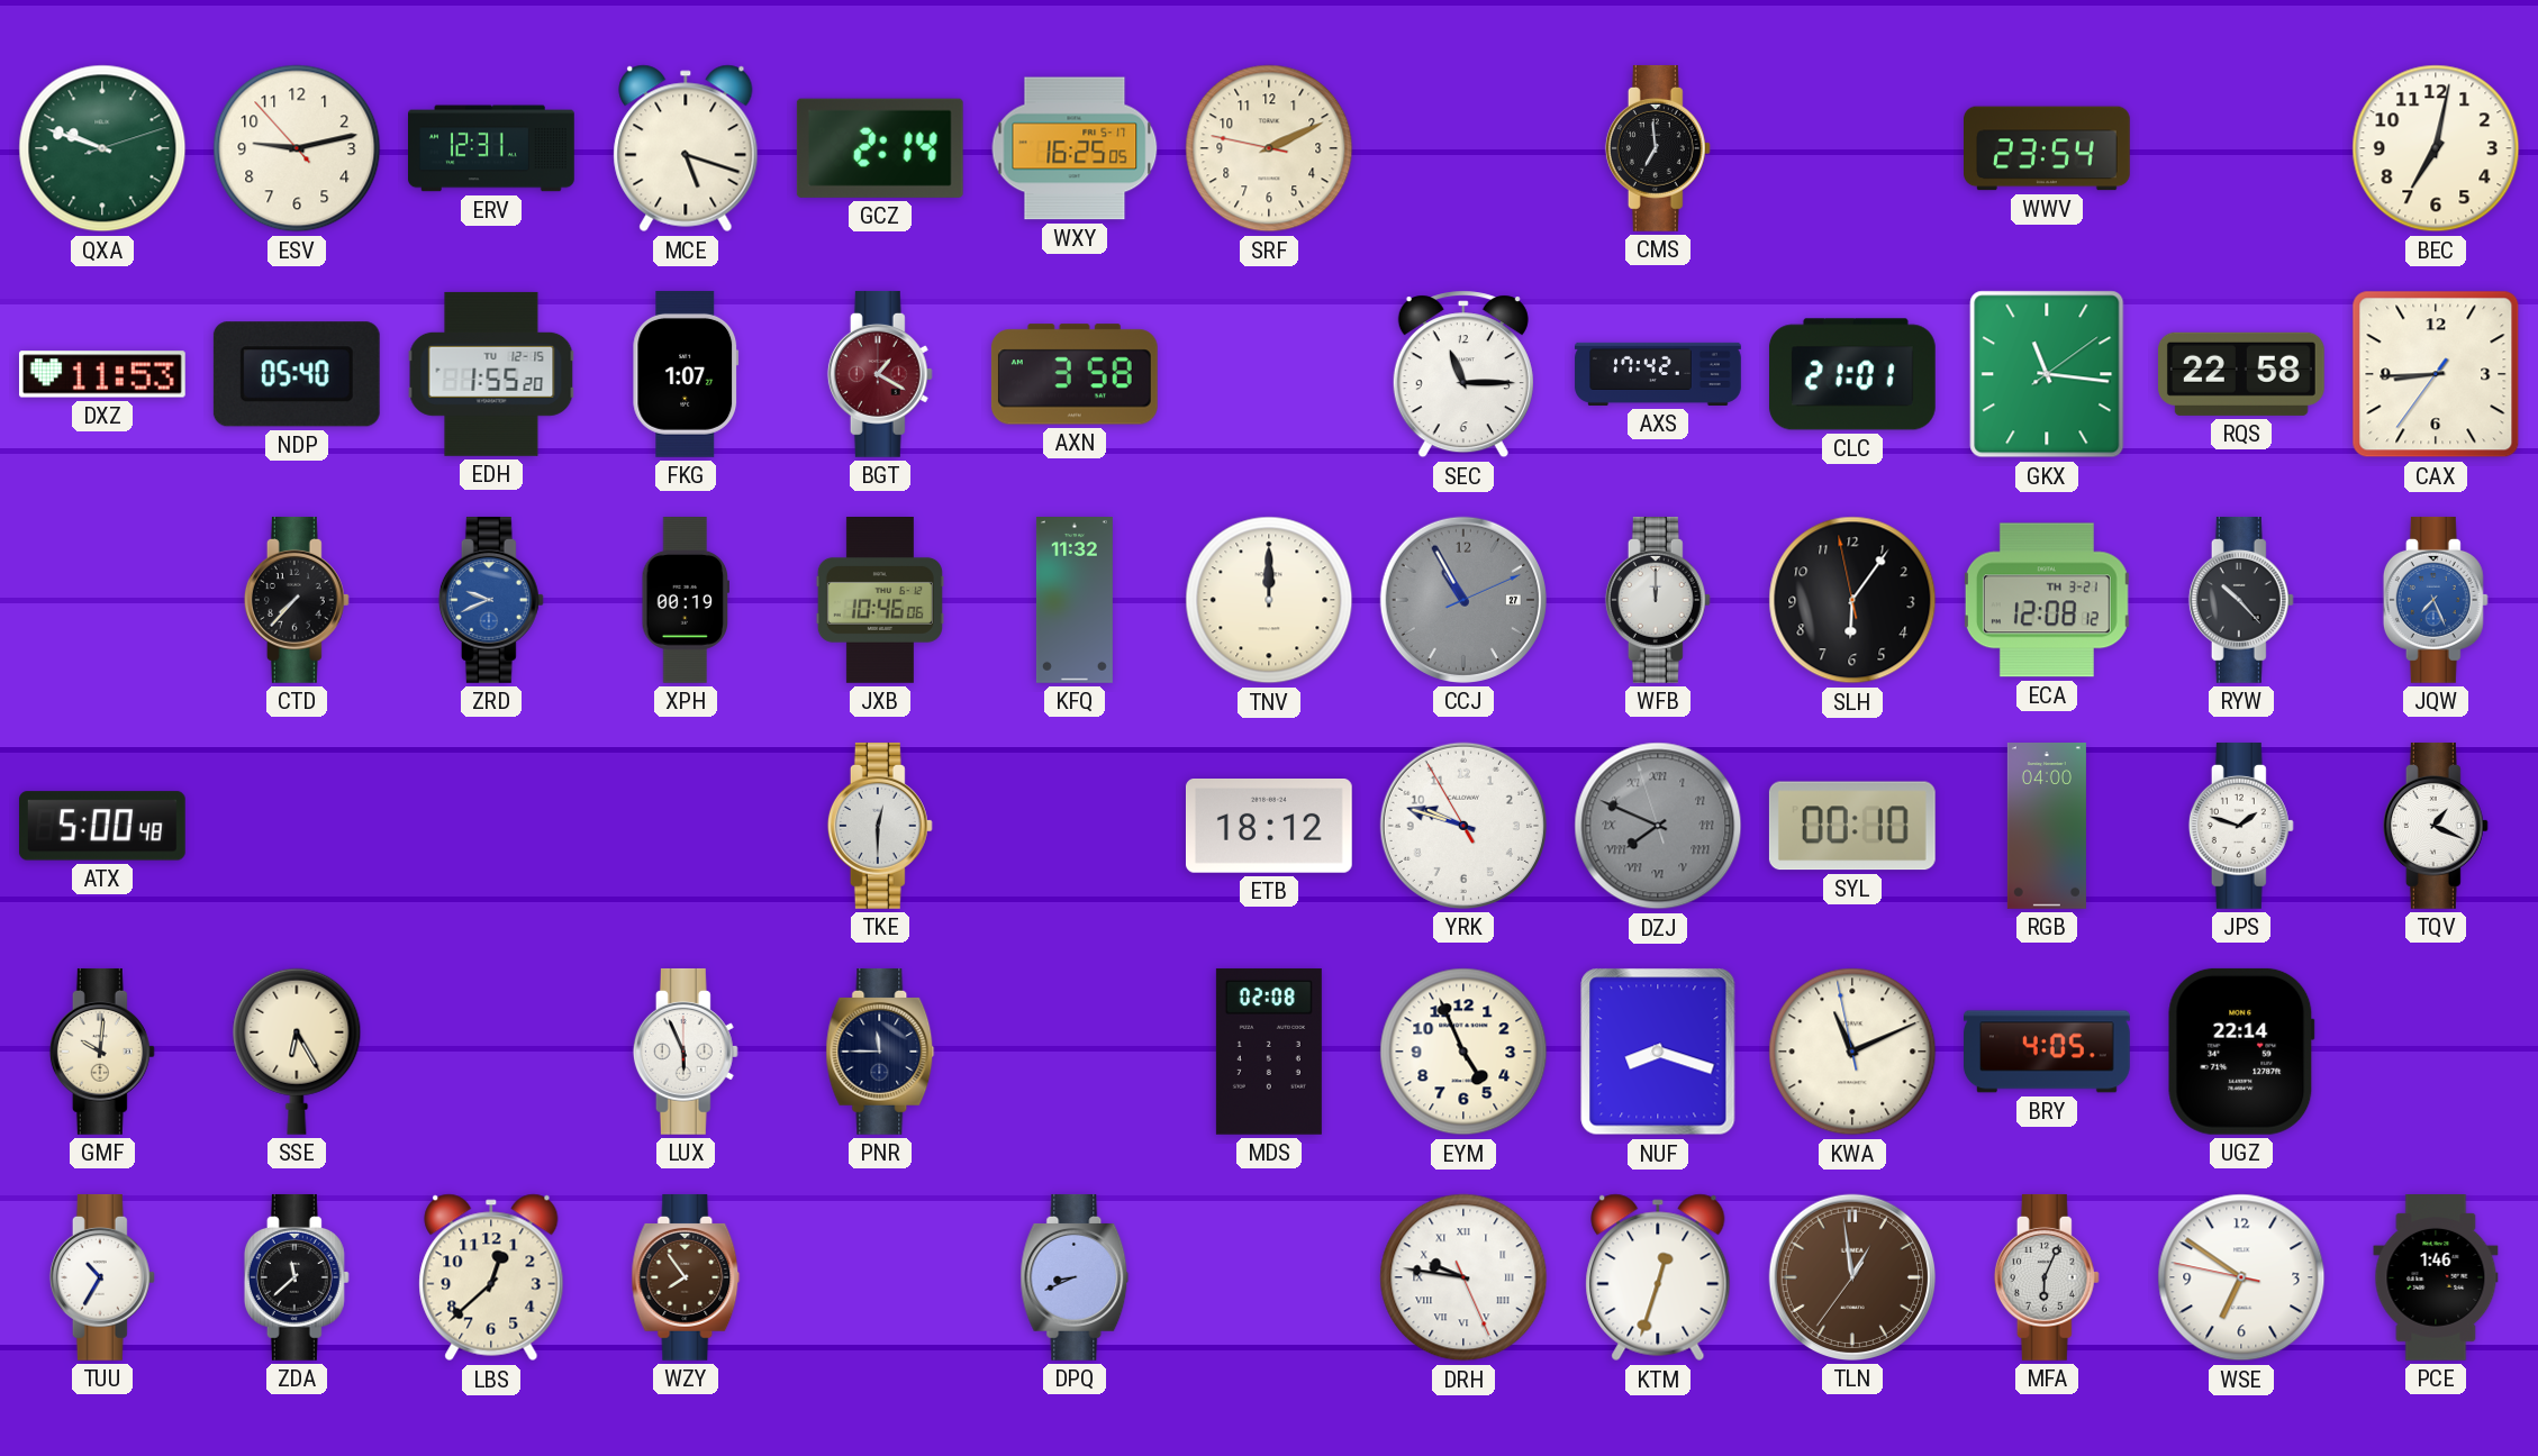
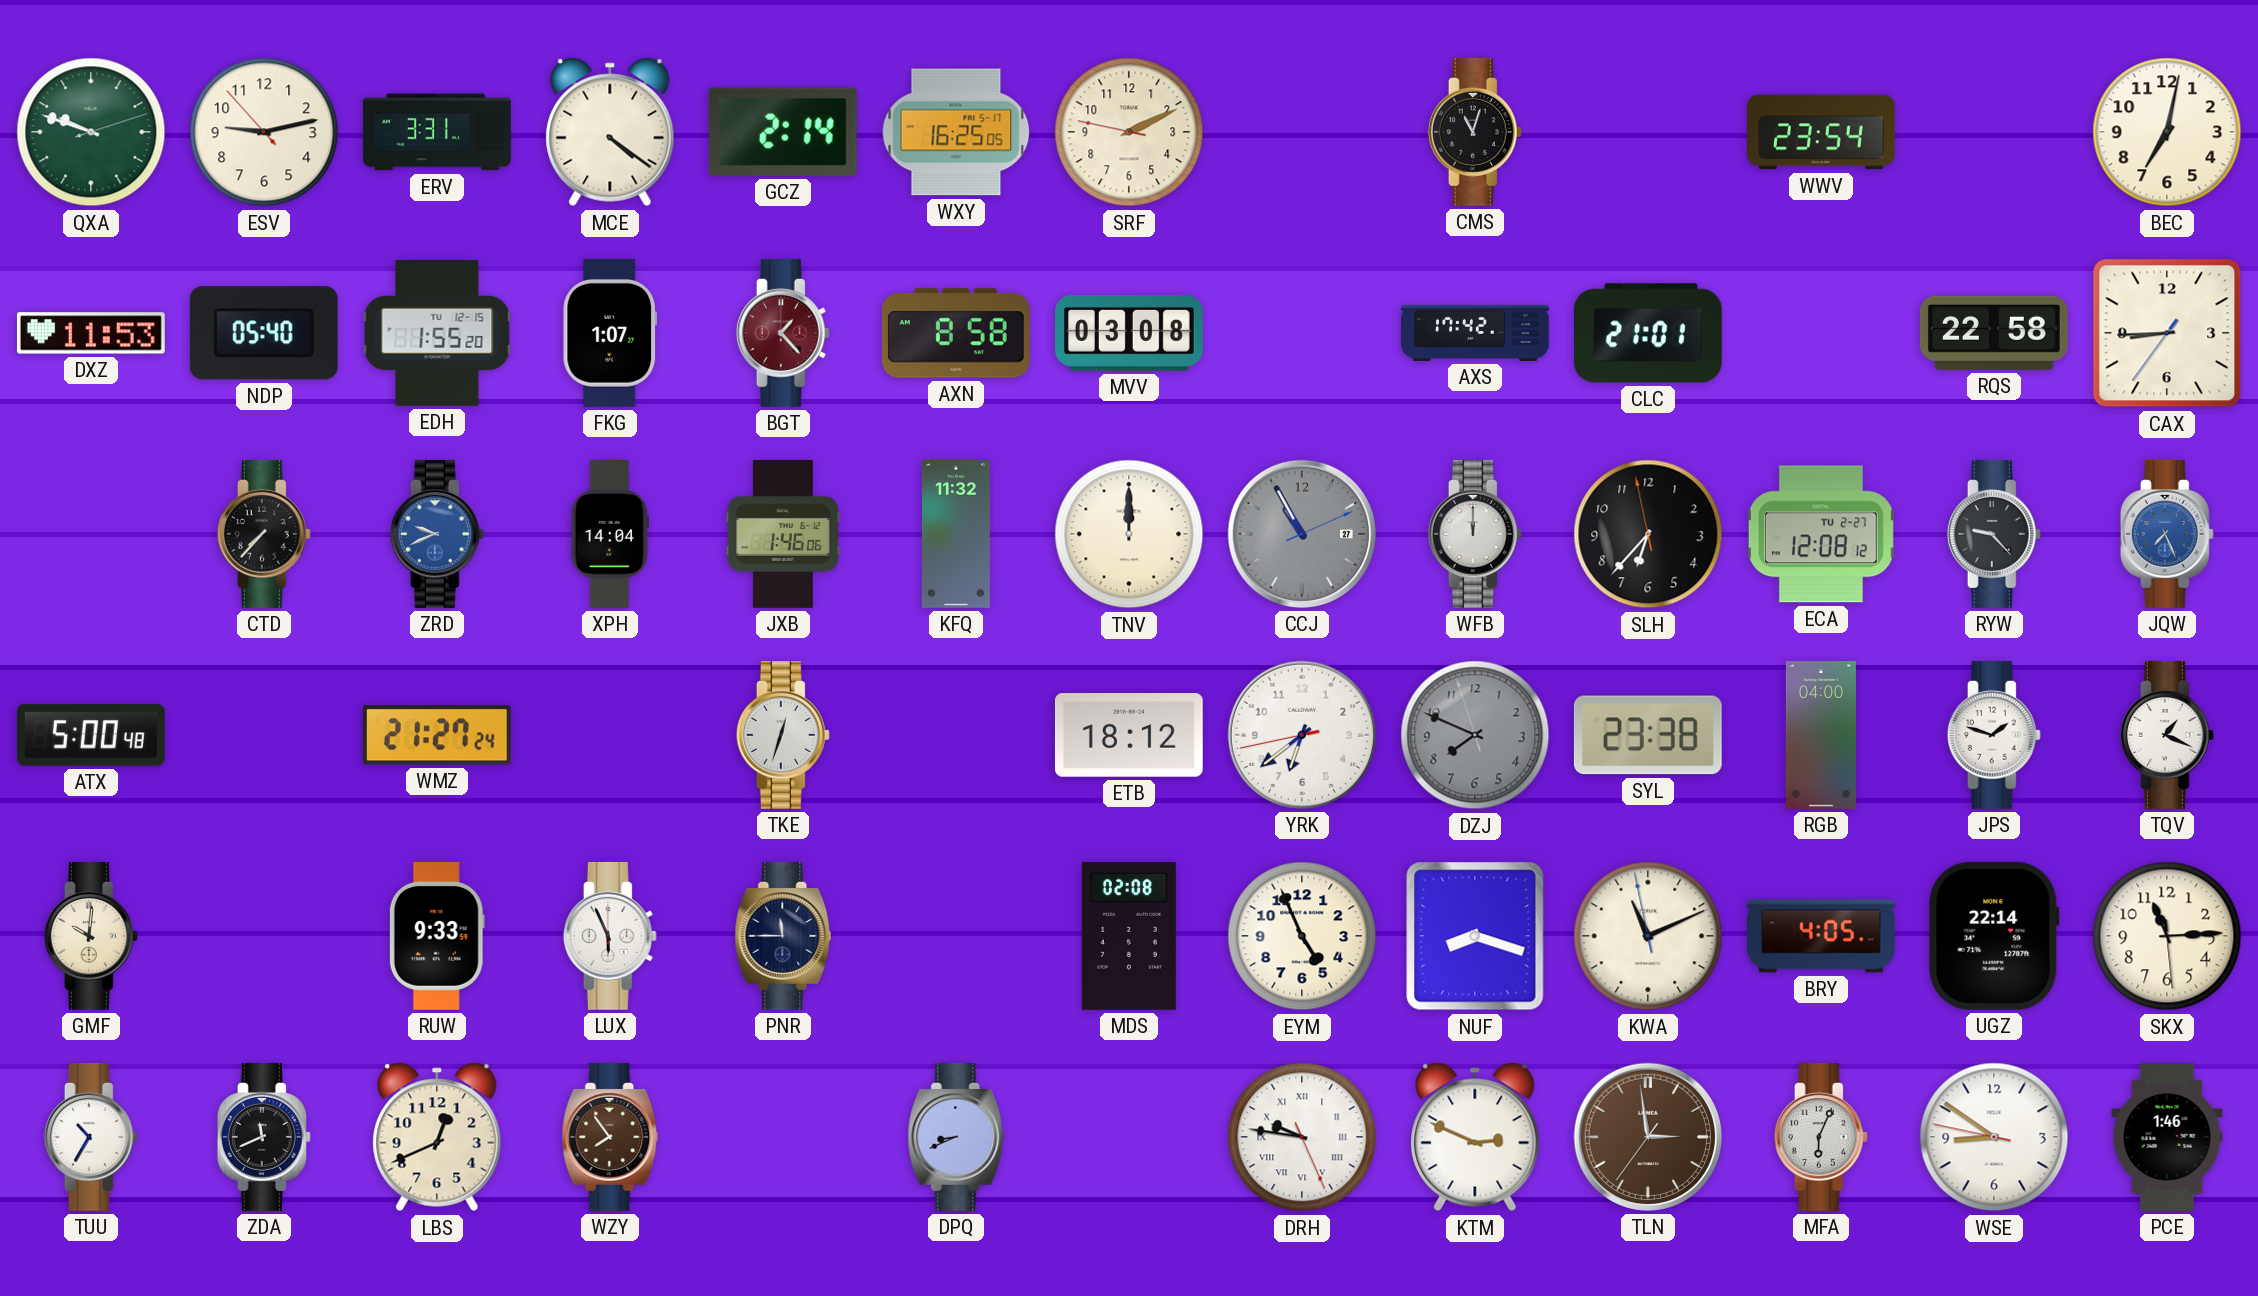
ERV: 12:31 -> 3:31
MCE: 5:18 -> 4:21
CMS: 6:59 -> 11:03
BGT: 1:20 -> 1:23
AXN: 3:58 -> 8:58
MVV: none -> 03:08
SEC: 11:15 -> none
GKX: 11:16 -> none
XPH: 00:19 -> 14:04
JXB: 10:46 -> 1:46
SLH: 6:05 -> 6:36
ECA date: TH 3-21 -> TU 2-27
RYW: 10:23 -> 9:23
WMZ: none -> 21:27
TKE: 12:30 -> 12:33
YRK: 9:47 -> 6:38
DZJ numerals: Roman -> Arabic
SYL: 00:10 -> 23:38
SSE: 6:25 -> none
RUW: none -> 9:33
SKX: none -> 11:14
ZDA: 11:38 -> 11:41
LBS: 12:38 -> 12:41
KTM: 12:33 -> 2:49
TLN: 12:58 -> 2:58
WSE: 6:50 -> 8:50
